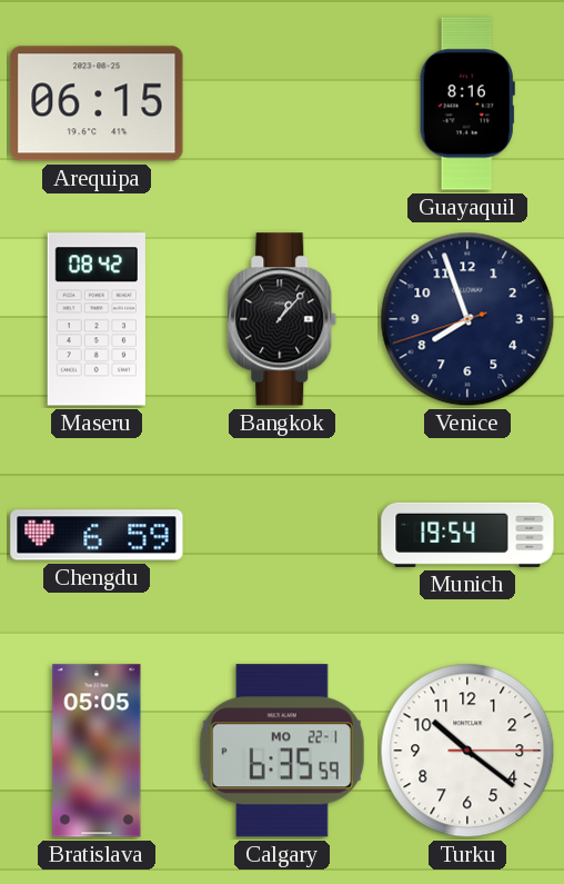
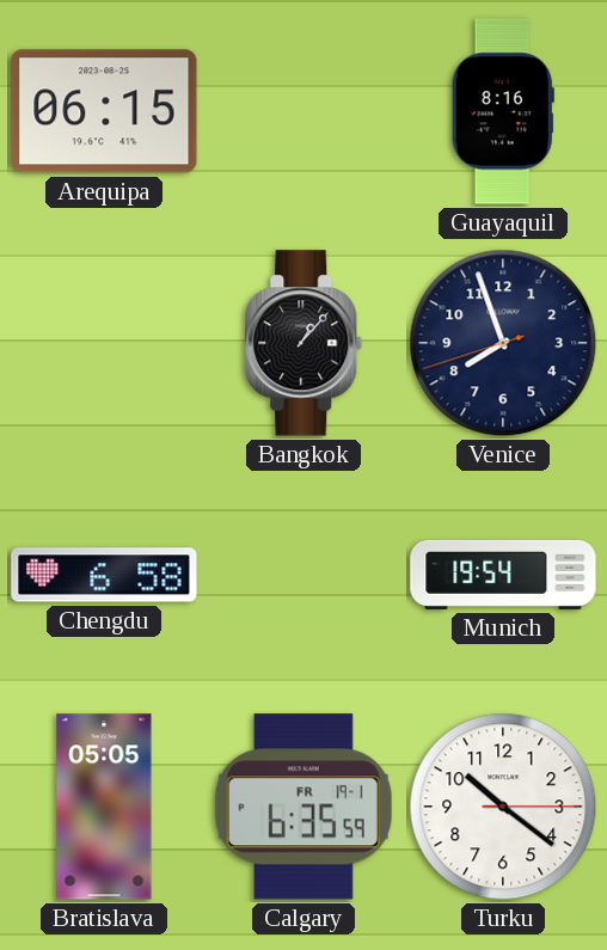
Maseru: 08:42 -> none
Chengdu: 6:59 -> 6:58
Calgary date: MO 22-1 -> FR 19-1
